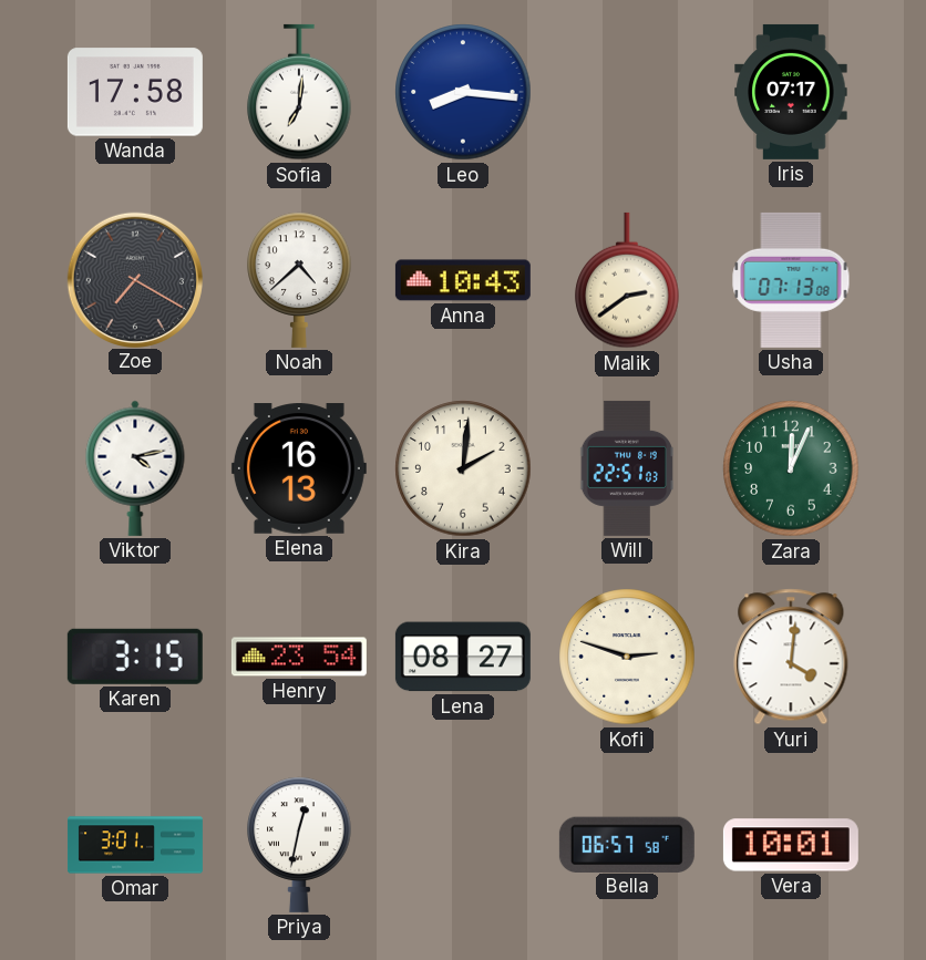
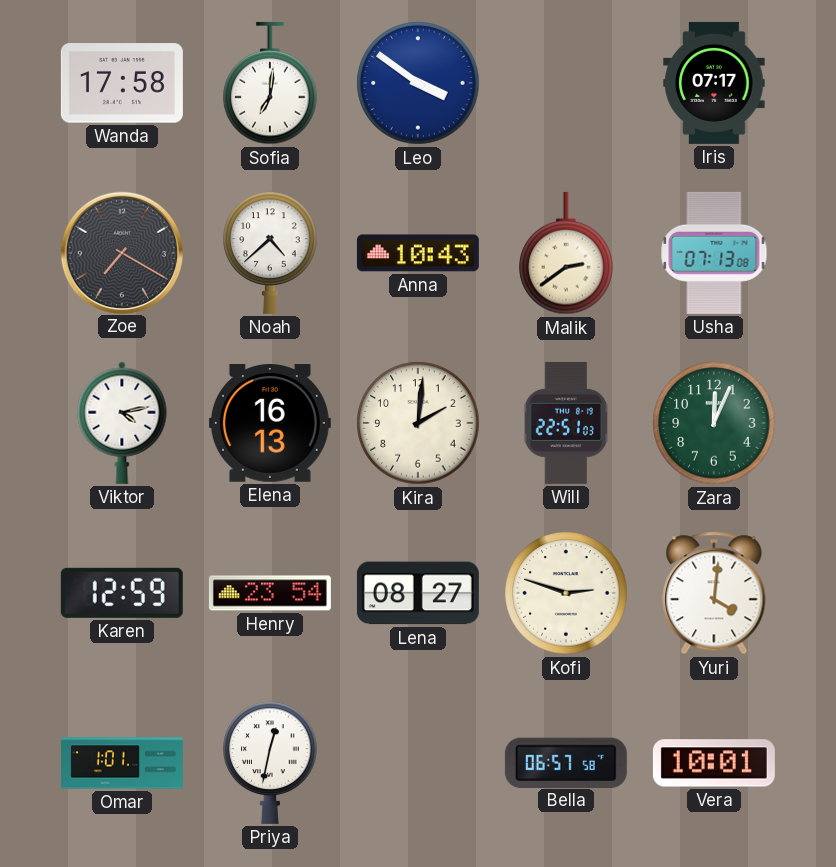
Leo: 8:16 -> 3:51
Karen: 3:15 -> 12:59
Omar: 3:01 -> 1:01
